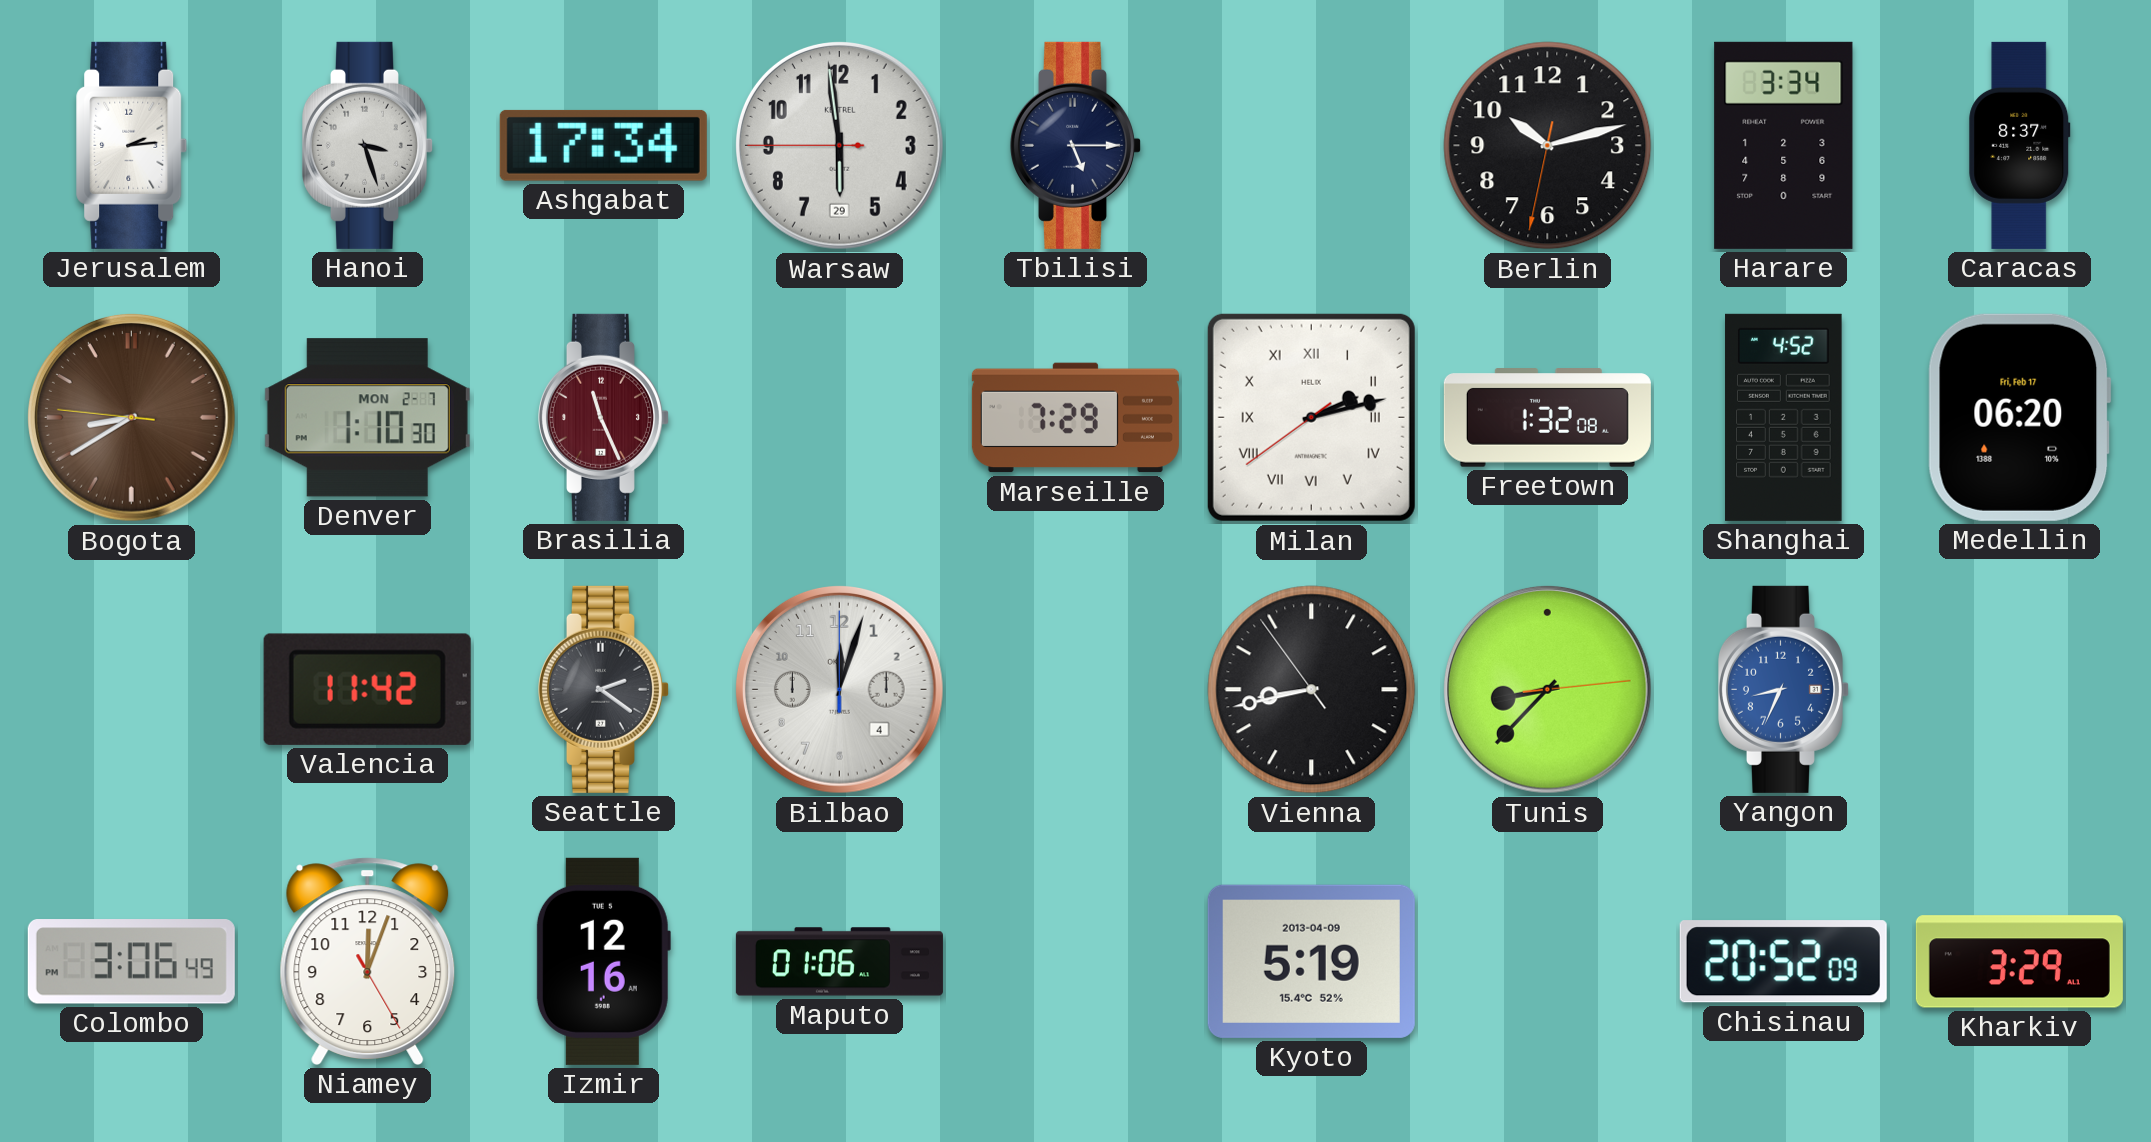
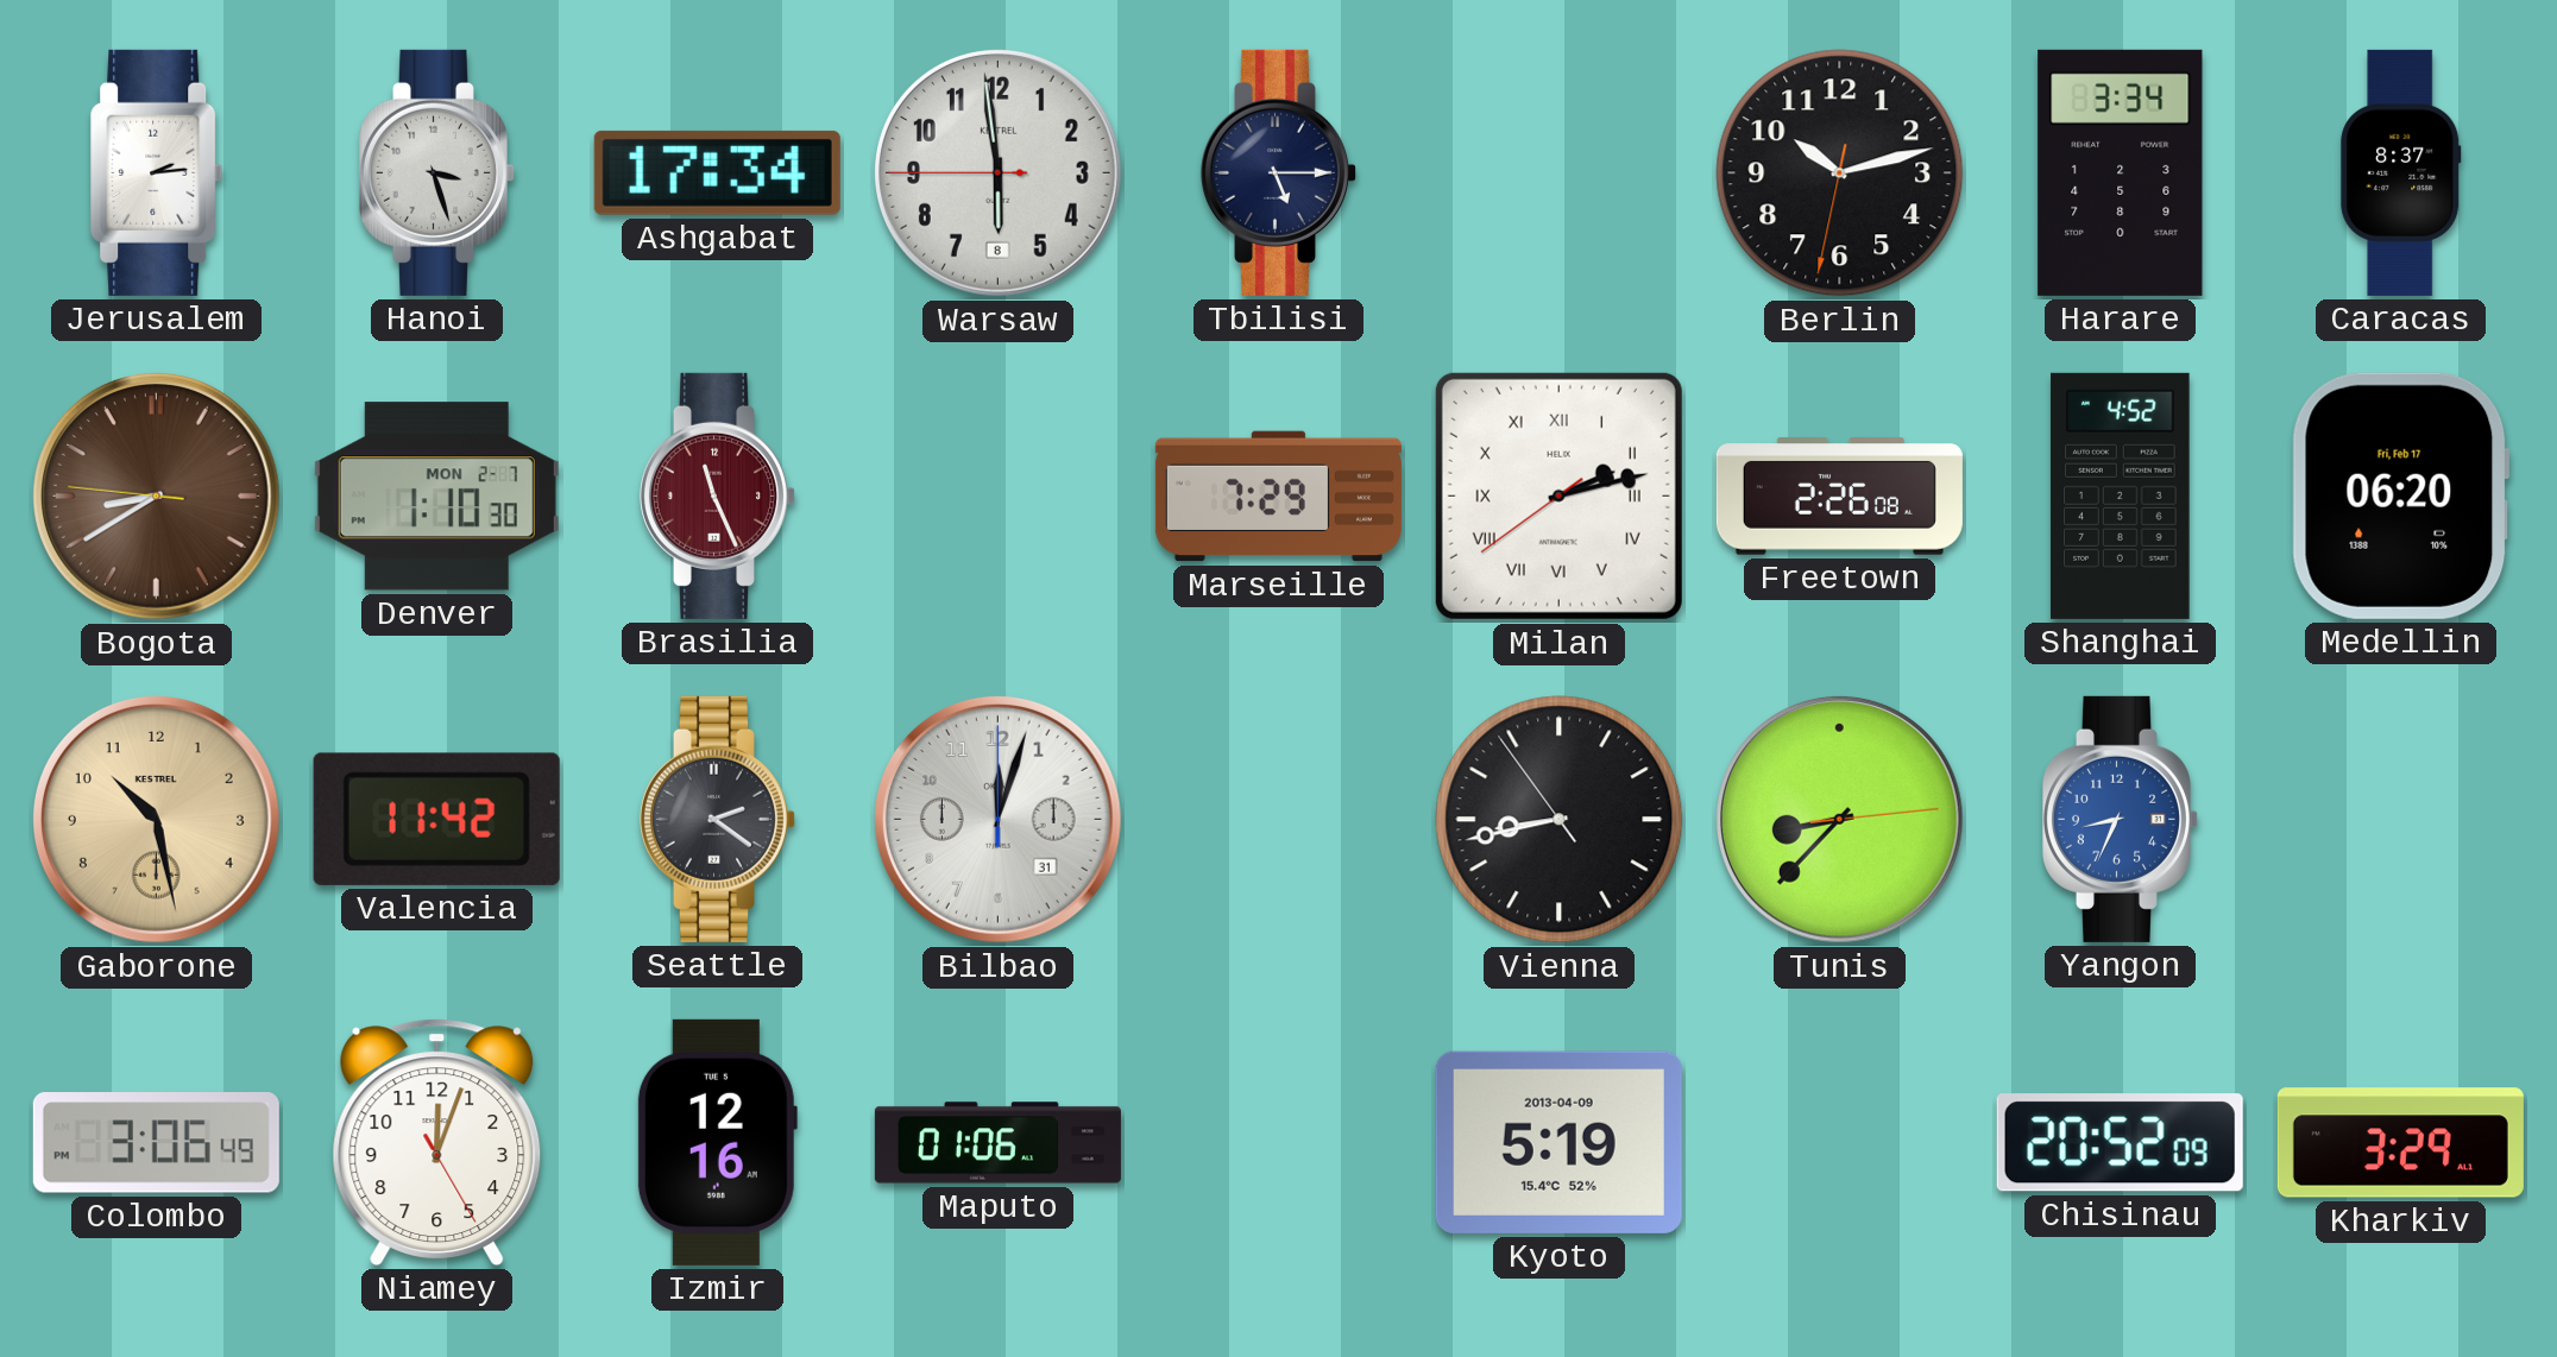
Warsaw date: 29 -> 8
Freetown: 1:32 -> 2:26
Gaborone: none -> 10:28
Bilbao date: 4 -> 31
